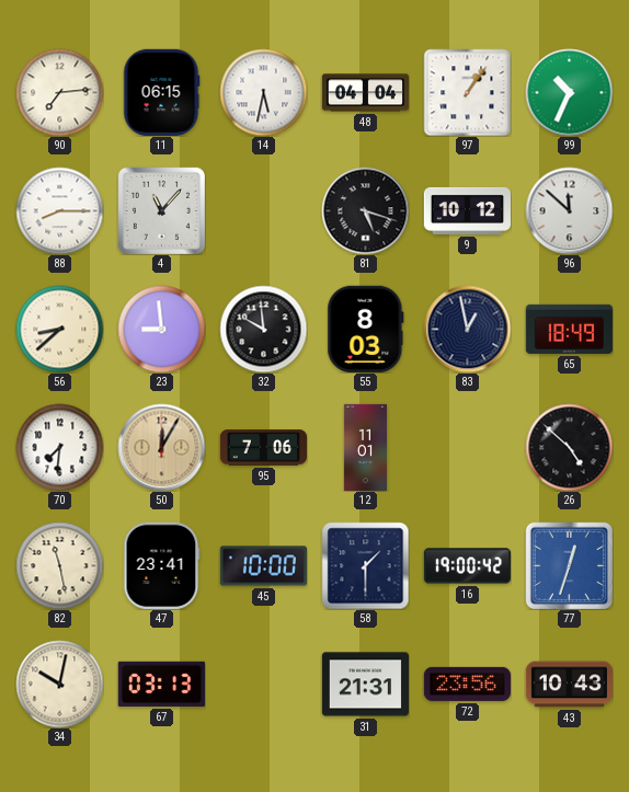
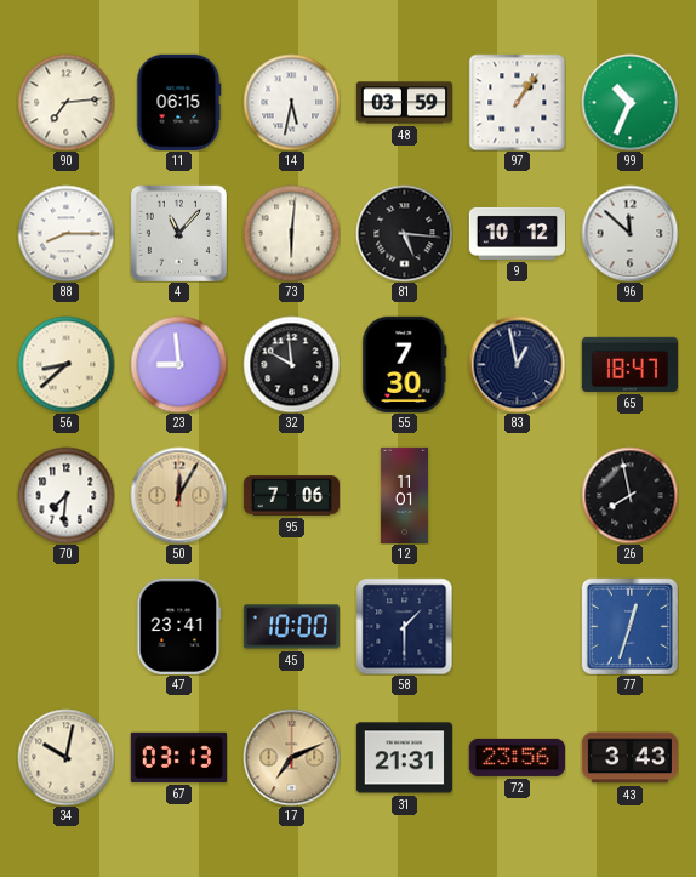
48: 04:04 -> 03:59
73: none -> 6:01
81: 5:18 -> 5:16
55: 8:03 -> 7:30
65: 18:49 -> 18:47
26: 4:52 -> 7:58
82: 11:28 -> none
16: 19:00 -> none
17: none -> 7:11
43: 10:43 -> 3:43
